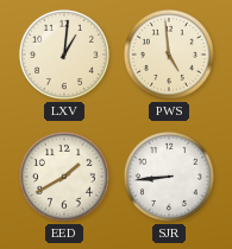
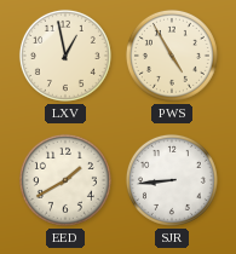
LXV: 1:01 -> 12:58
PWS: 4:59 -> 4:55
